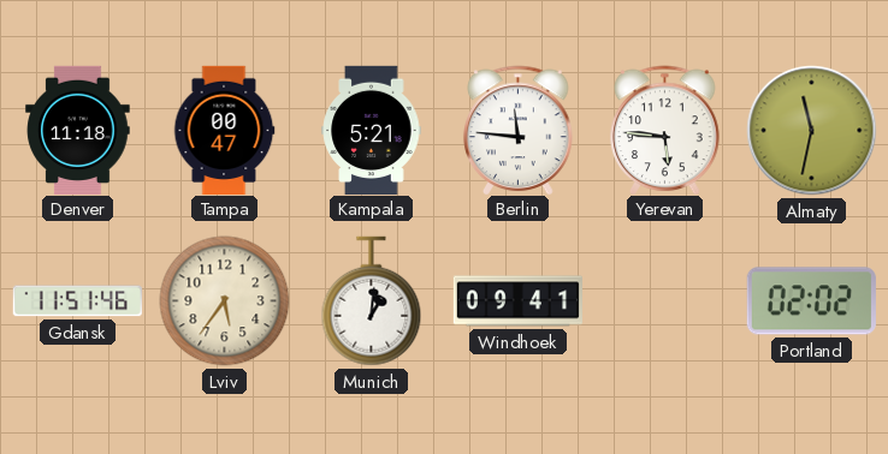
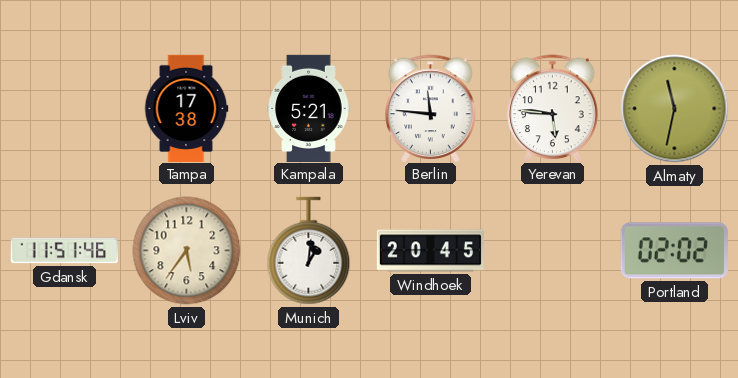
Denver: 11:18 -> none
Tampa: 00:47 -> 17:38
Windhoek: 09:41 -> 20:45
